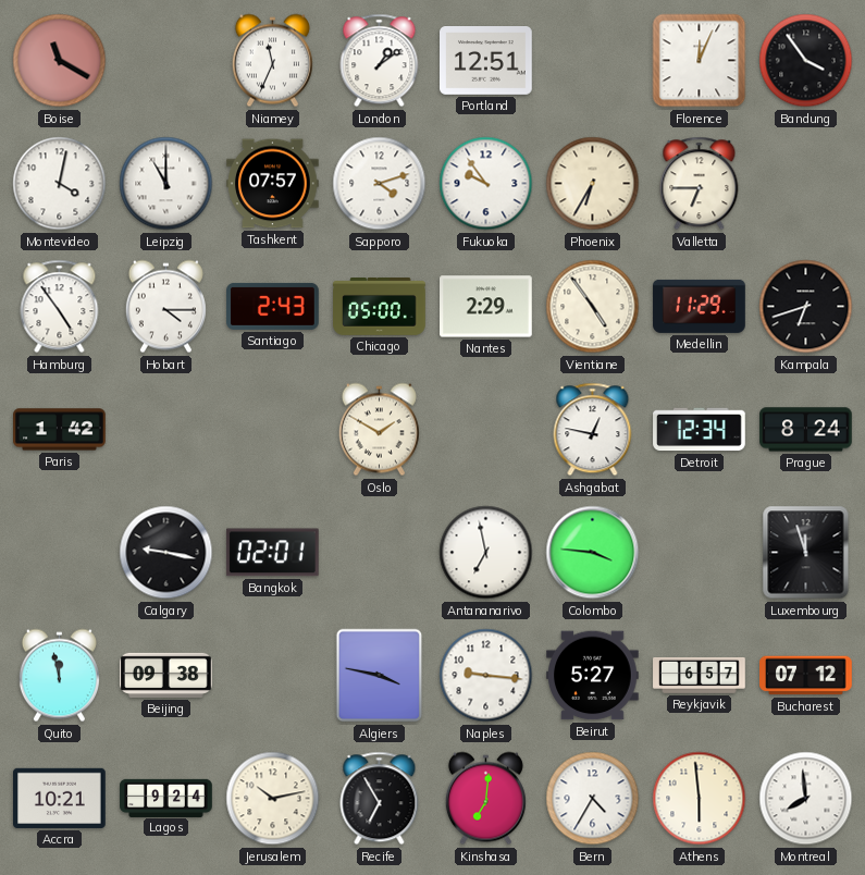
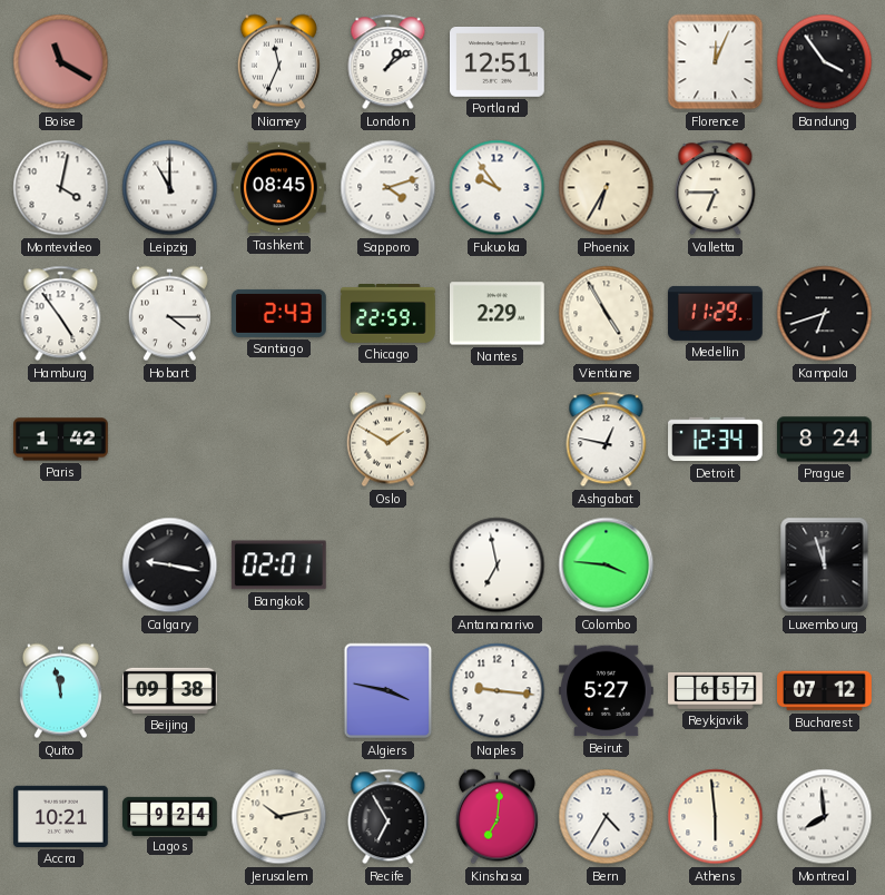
Tashkent: 07:57 -> 08:45
Chicago: 05:00 -> 22:59
Vientiane: 4:54 -> 4:55
